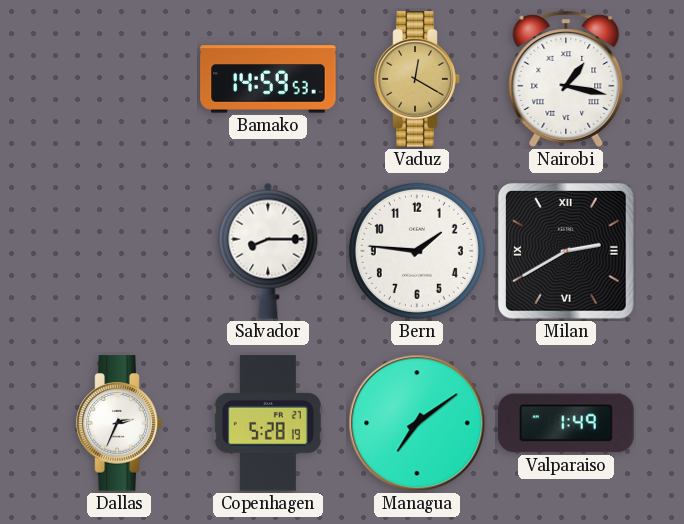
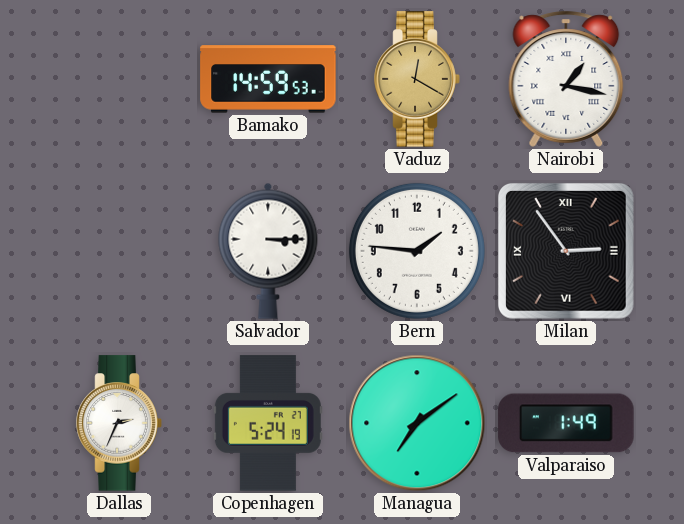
Salvador: 8:15 -> 3:15
Milan: 2:40 -> 2:54
Copenhagen: 5:28 -> 5:24
